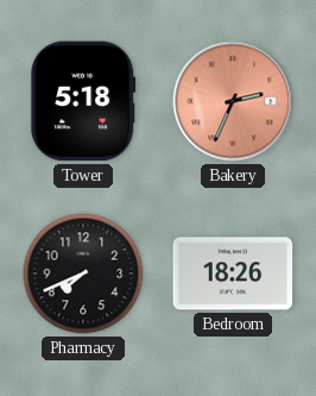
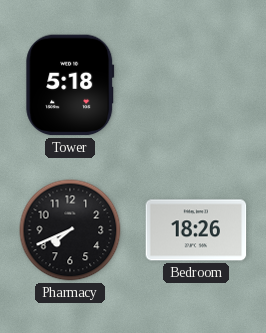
Bakery: 2:34 -> none
